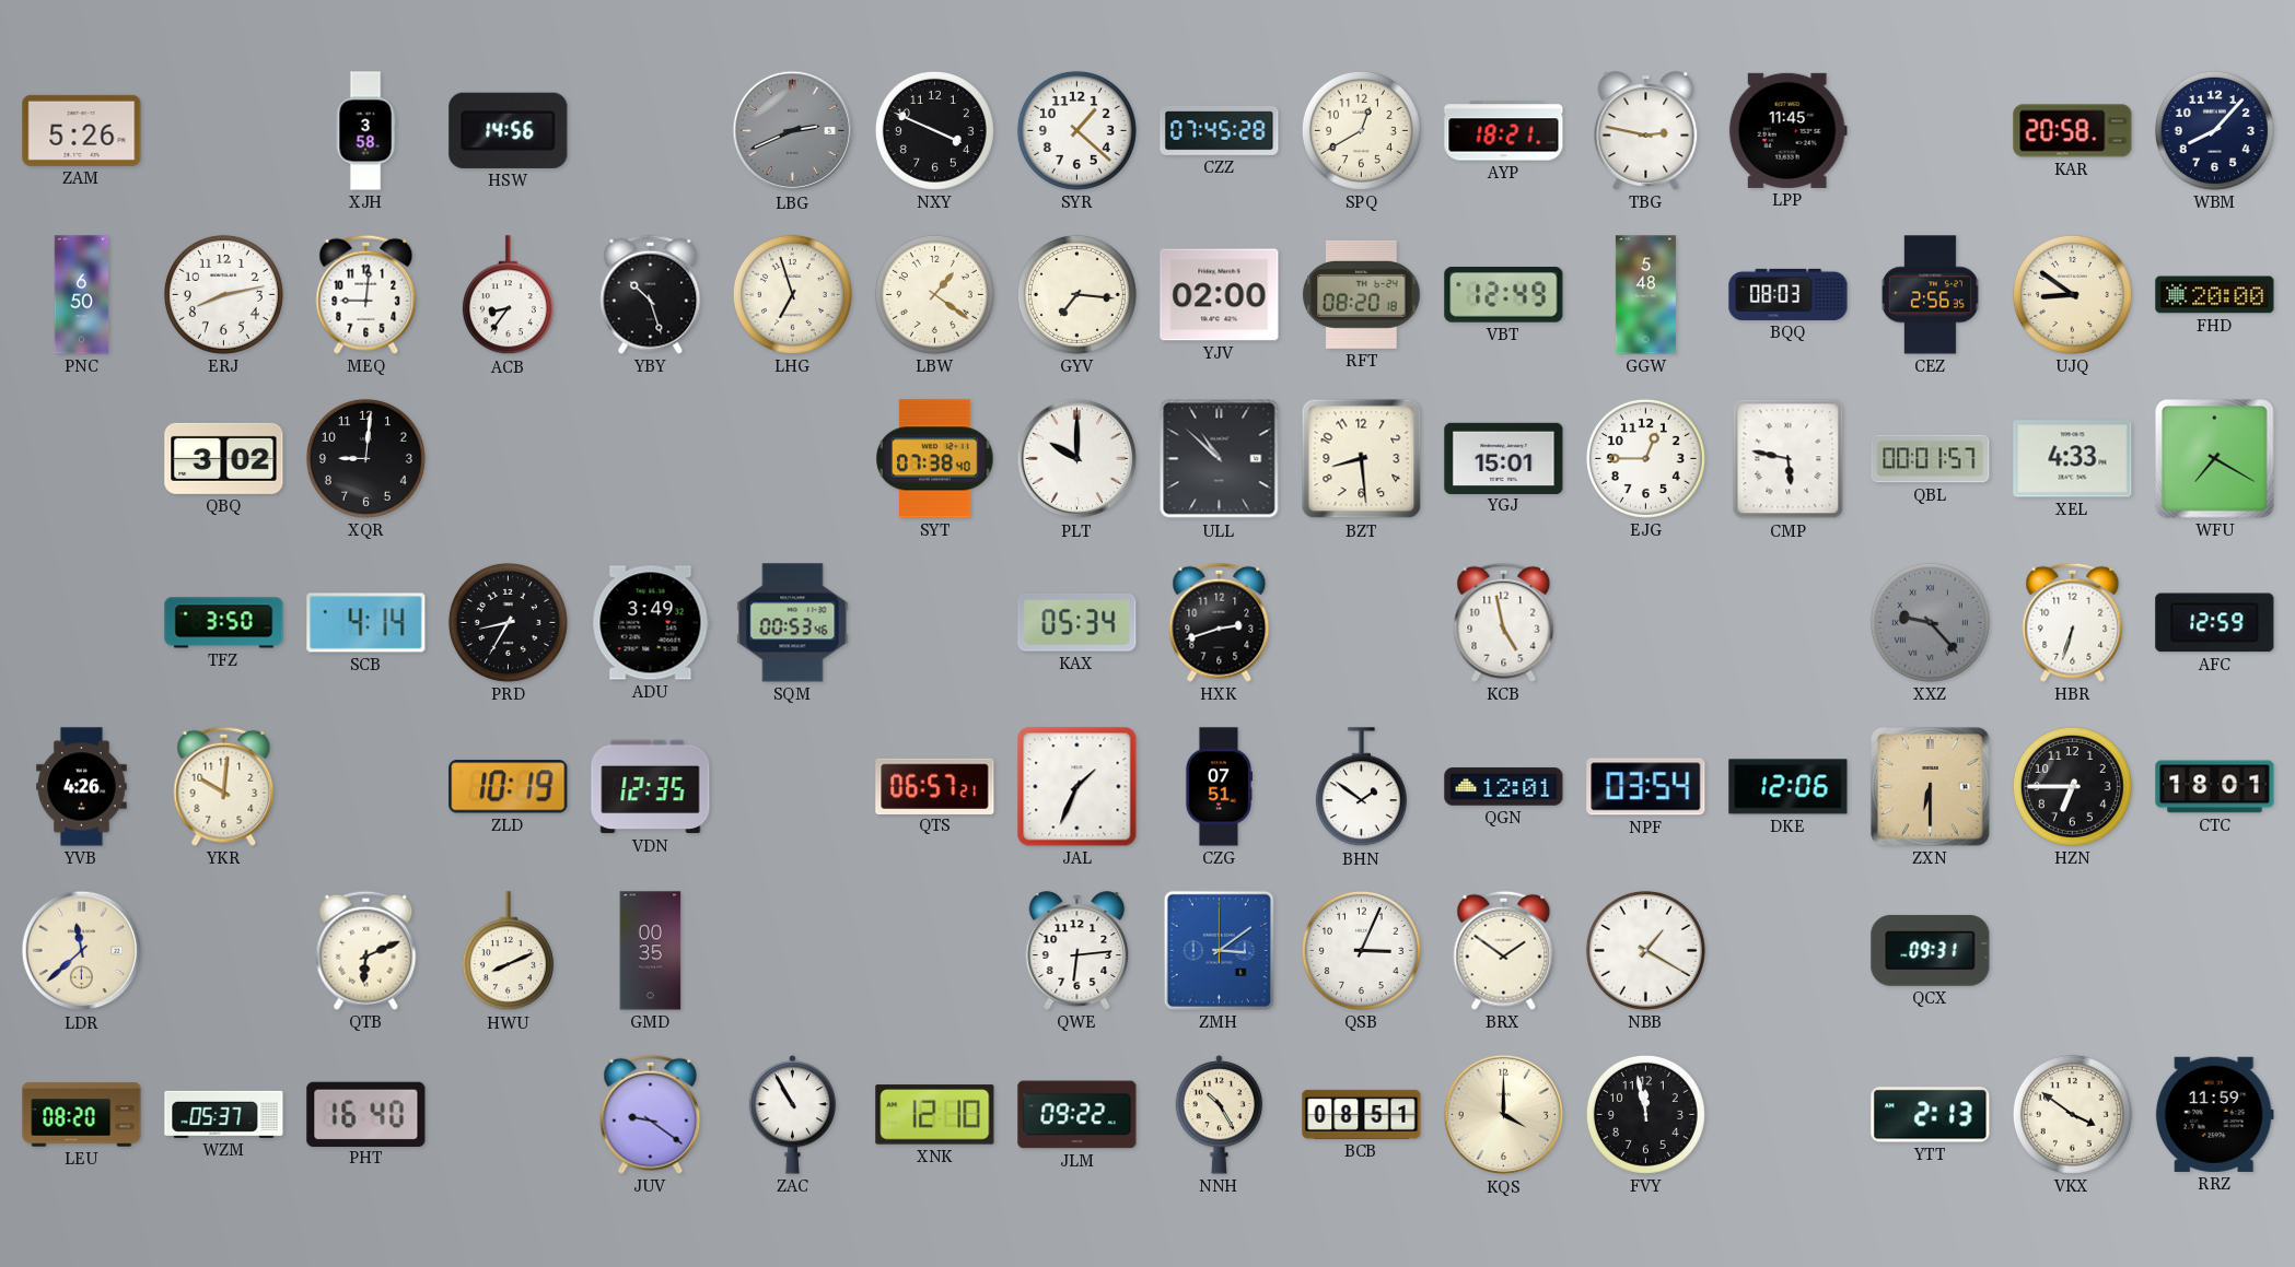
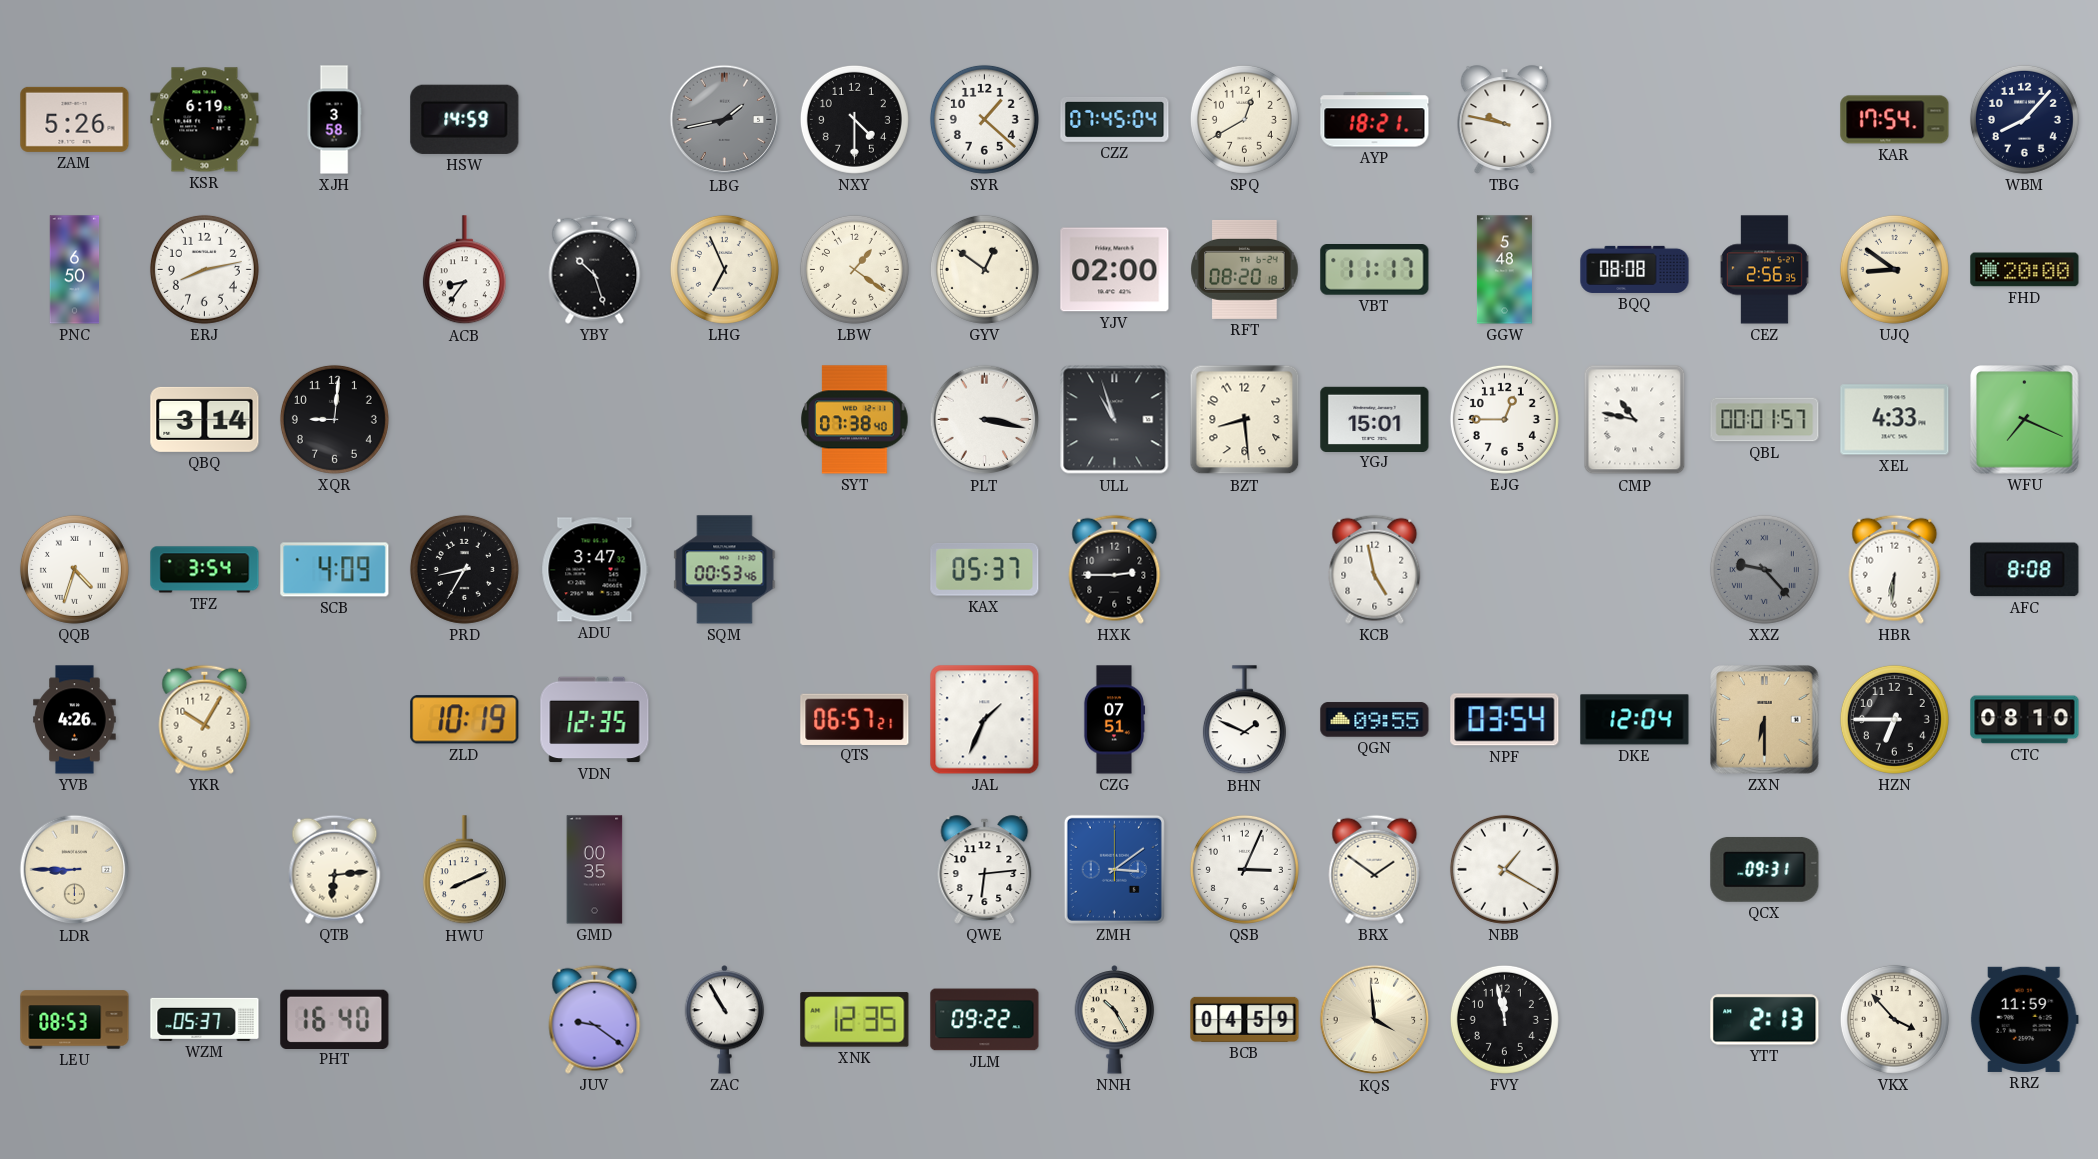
KSR: none -> 6:19
HSW: 14:56 -> 14:59
LBG: 2:41 -> 1:43
NXY: 3:49 -> 4:30
CZZ: 07:45:28 -> 07:45:04
TBG: 2:47 -> 9:47
LPP: 11:45 -> none
KAR: 20:58 -> 17:54
MEQ: 9:01 -> none
LHG: 6:57 -> 6:56
GYV: 7:16 -> 12:51
VBT: 12:49 -> 11:17
BQQ: 08:03 -> 08:08
QBQ: 3:02 -> 3:14
PLT: 10:00 -> 3:17
ULL: 10:52 -> 10:57
CMP: 5:47 -> 10:47
WFU: 7:20 -> 7:19
QQB: none -> 4:33
TFZ: 3:50 -> 3:54
SCB: 4:14 -> 4:09
ADU: 3:49 -> 3:47
KAX: 05:34 -> 05:37
HXK: 2:42 -> 2:45
HBR: 6:33 -> 6:31
AFC: 12:59 -> 8:08
YKR: 10:01 -> 10:05
BHN: 1:51 -> 1:49
QGN: 12:01 -> 09:55
DKE: 12:06 -> 12:04
CTC: 18:01 -> 08:10
LDR: 11:38 -> 8:45
QTB: 6:11 -> 6:14
LEU: 08:20 -> 08:53
XNK: 12:10 -> 12:35
BCB: 08:51 -> 04:59
KQS: 4:00 -> 3:59
VKX: 3:51 -> 3:53
